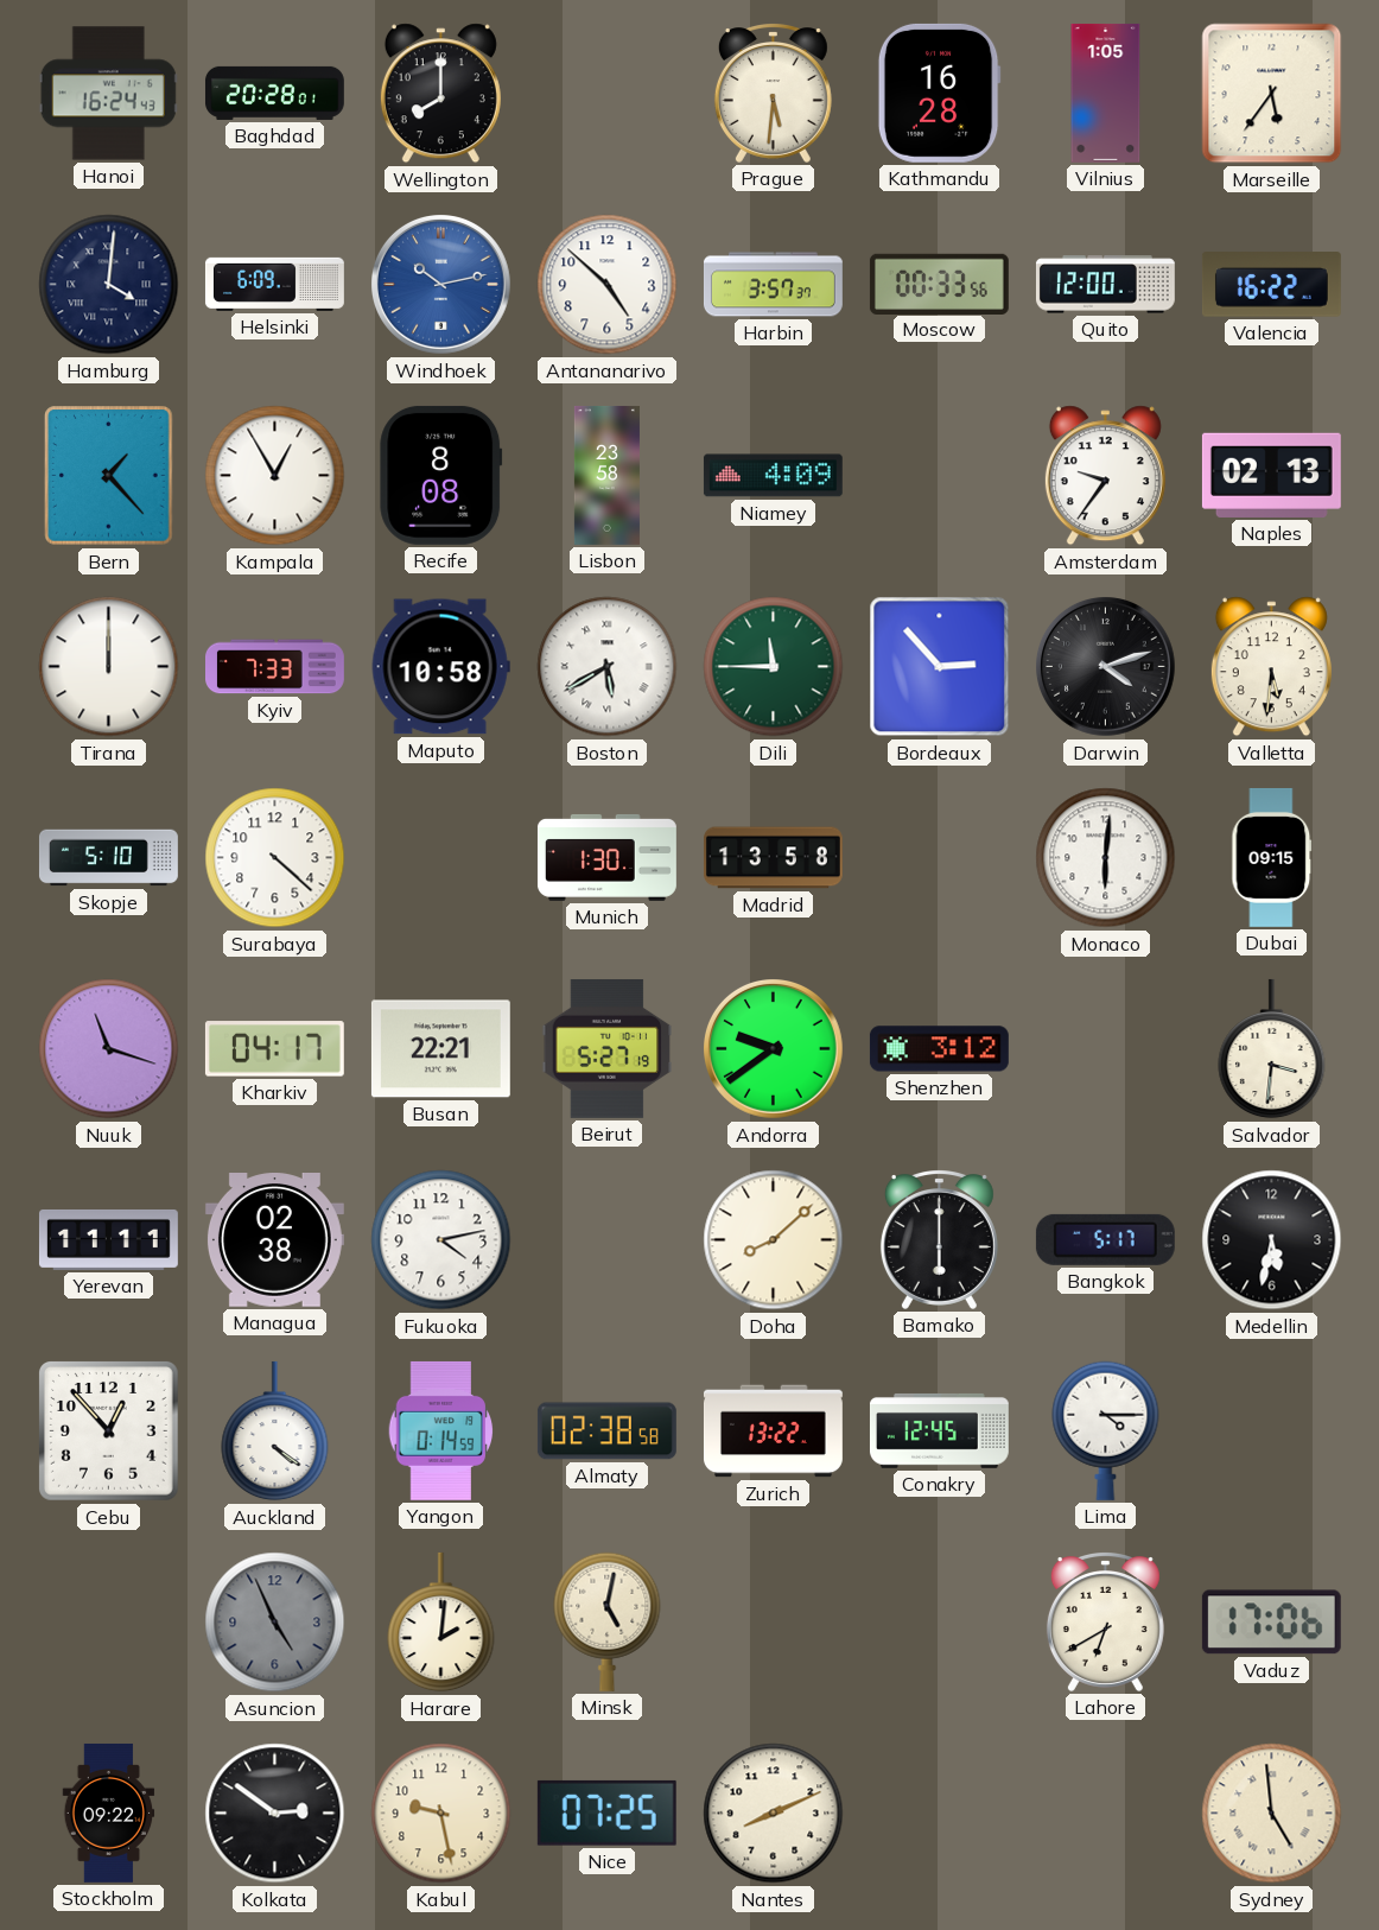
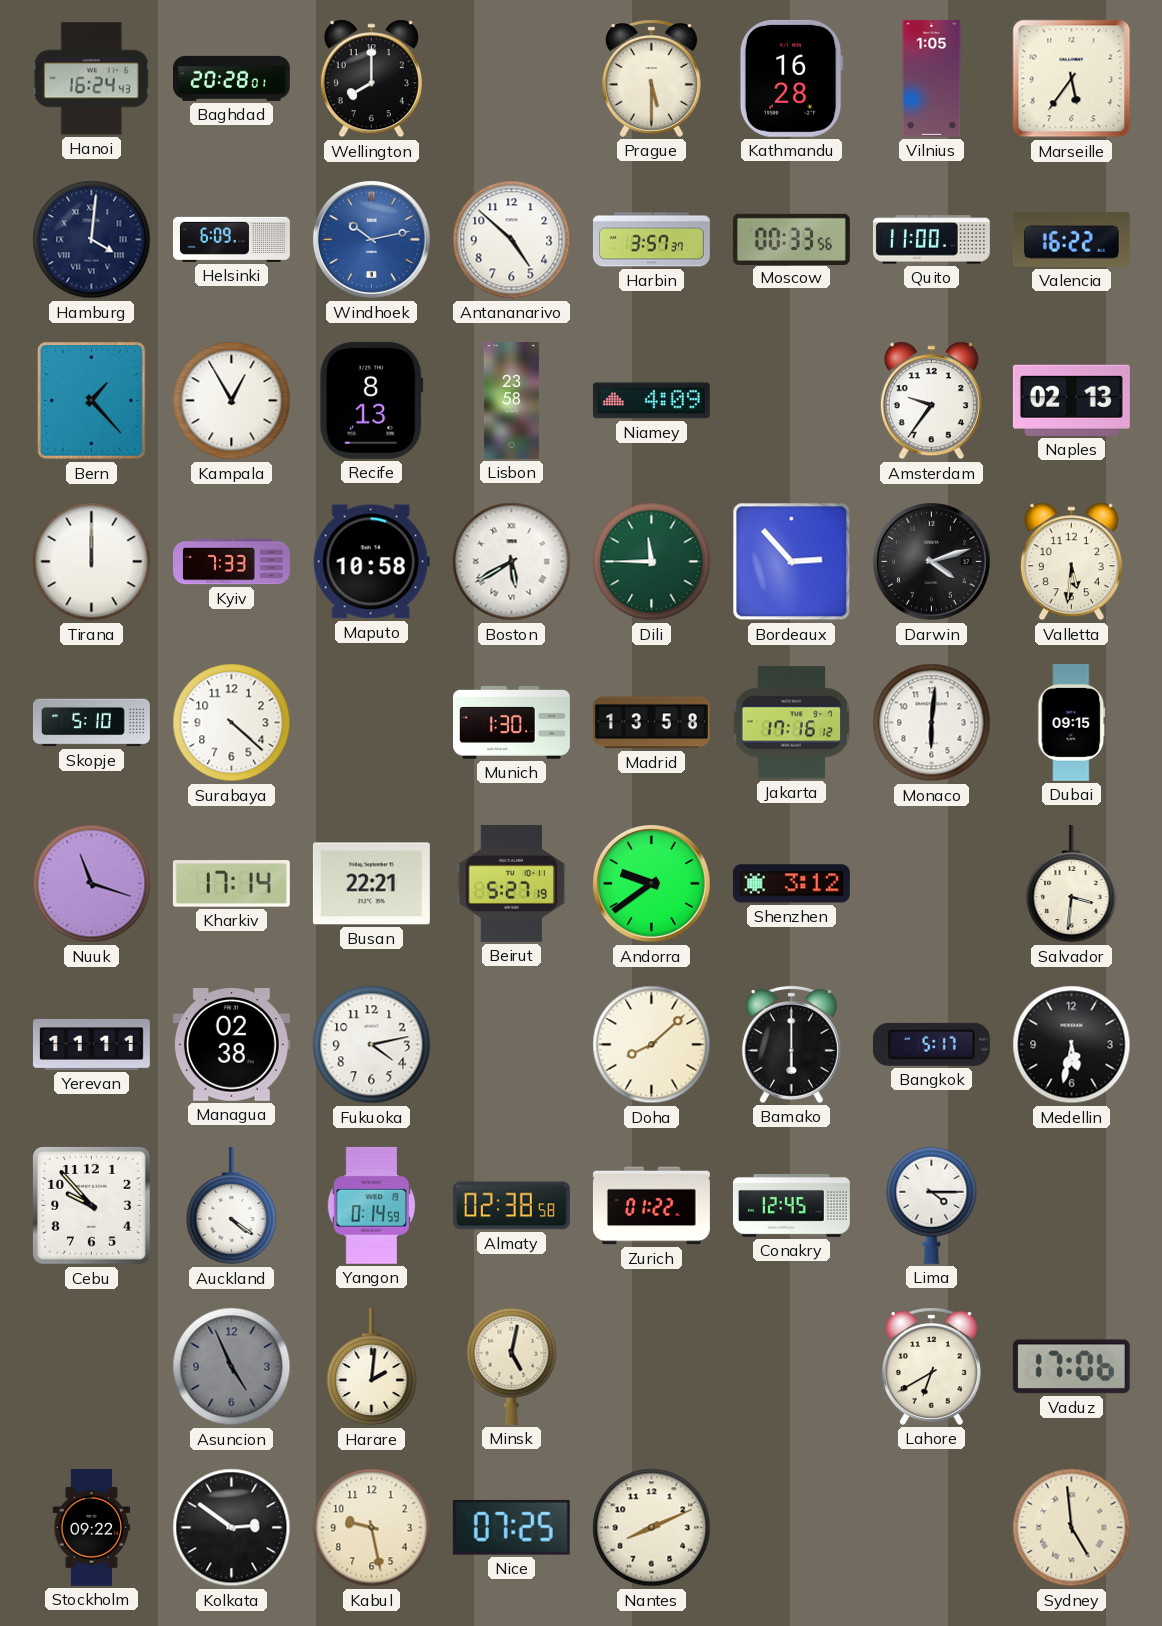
Prague: 5:31 -> 5:30
Quito: 12:00 -> 11:00
Recife: 8:08 -> 8:13
Jakarta: none -> 17:16
Kharkiv: 04:17 -> 17:14
Cebu: 12:53 -> 9:53
Zurich: 13:22 -> 01:22
